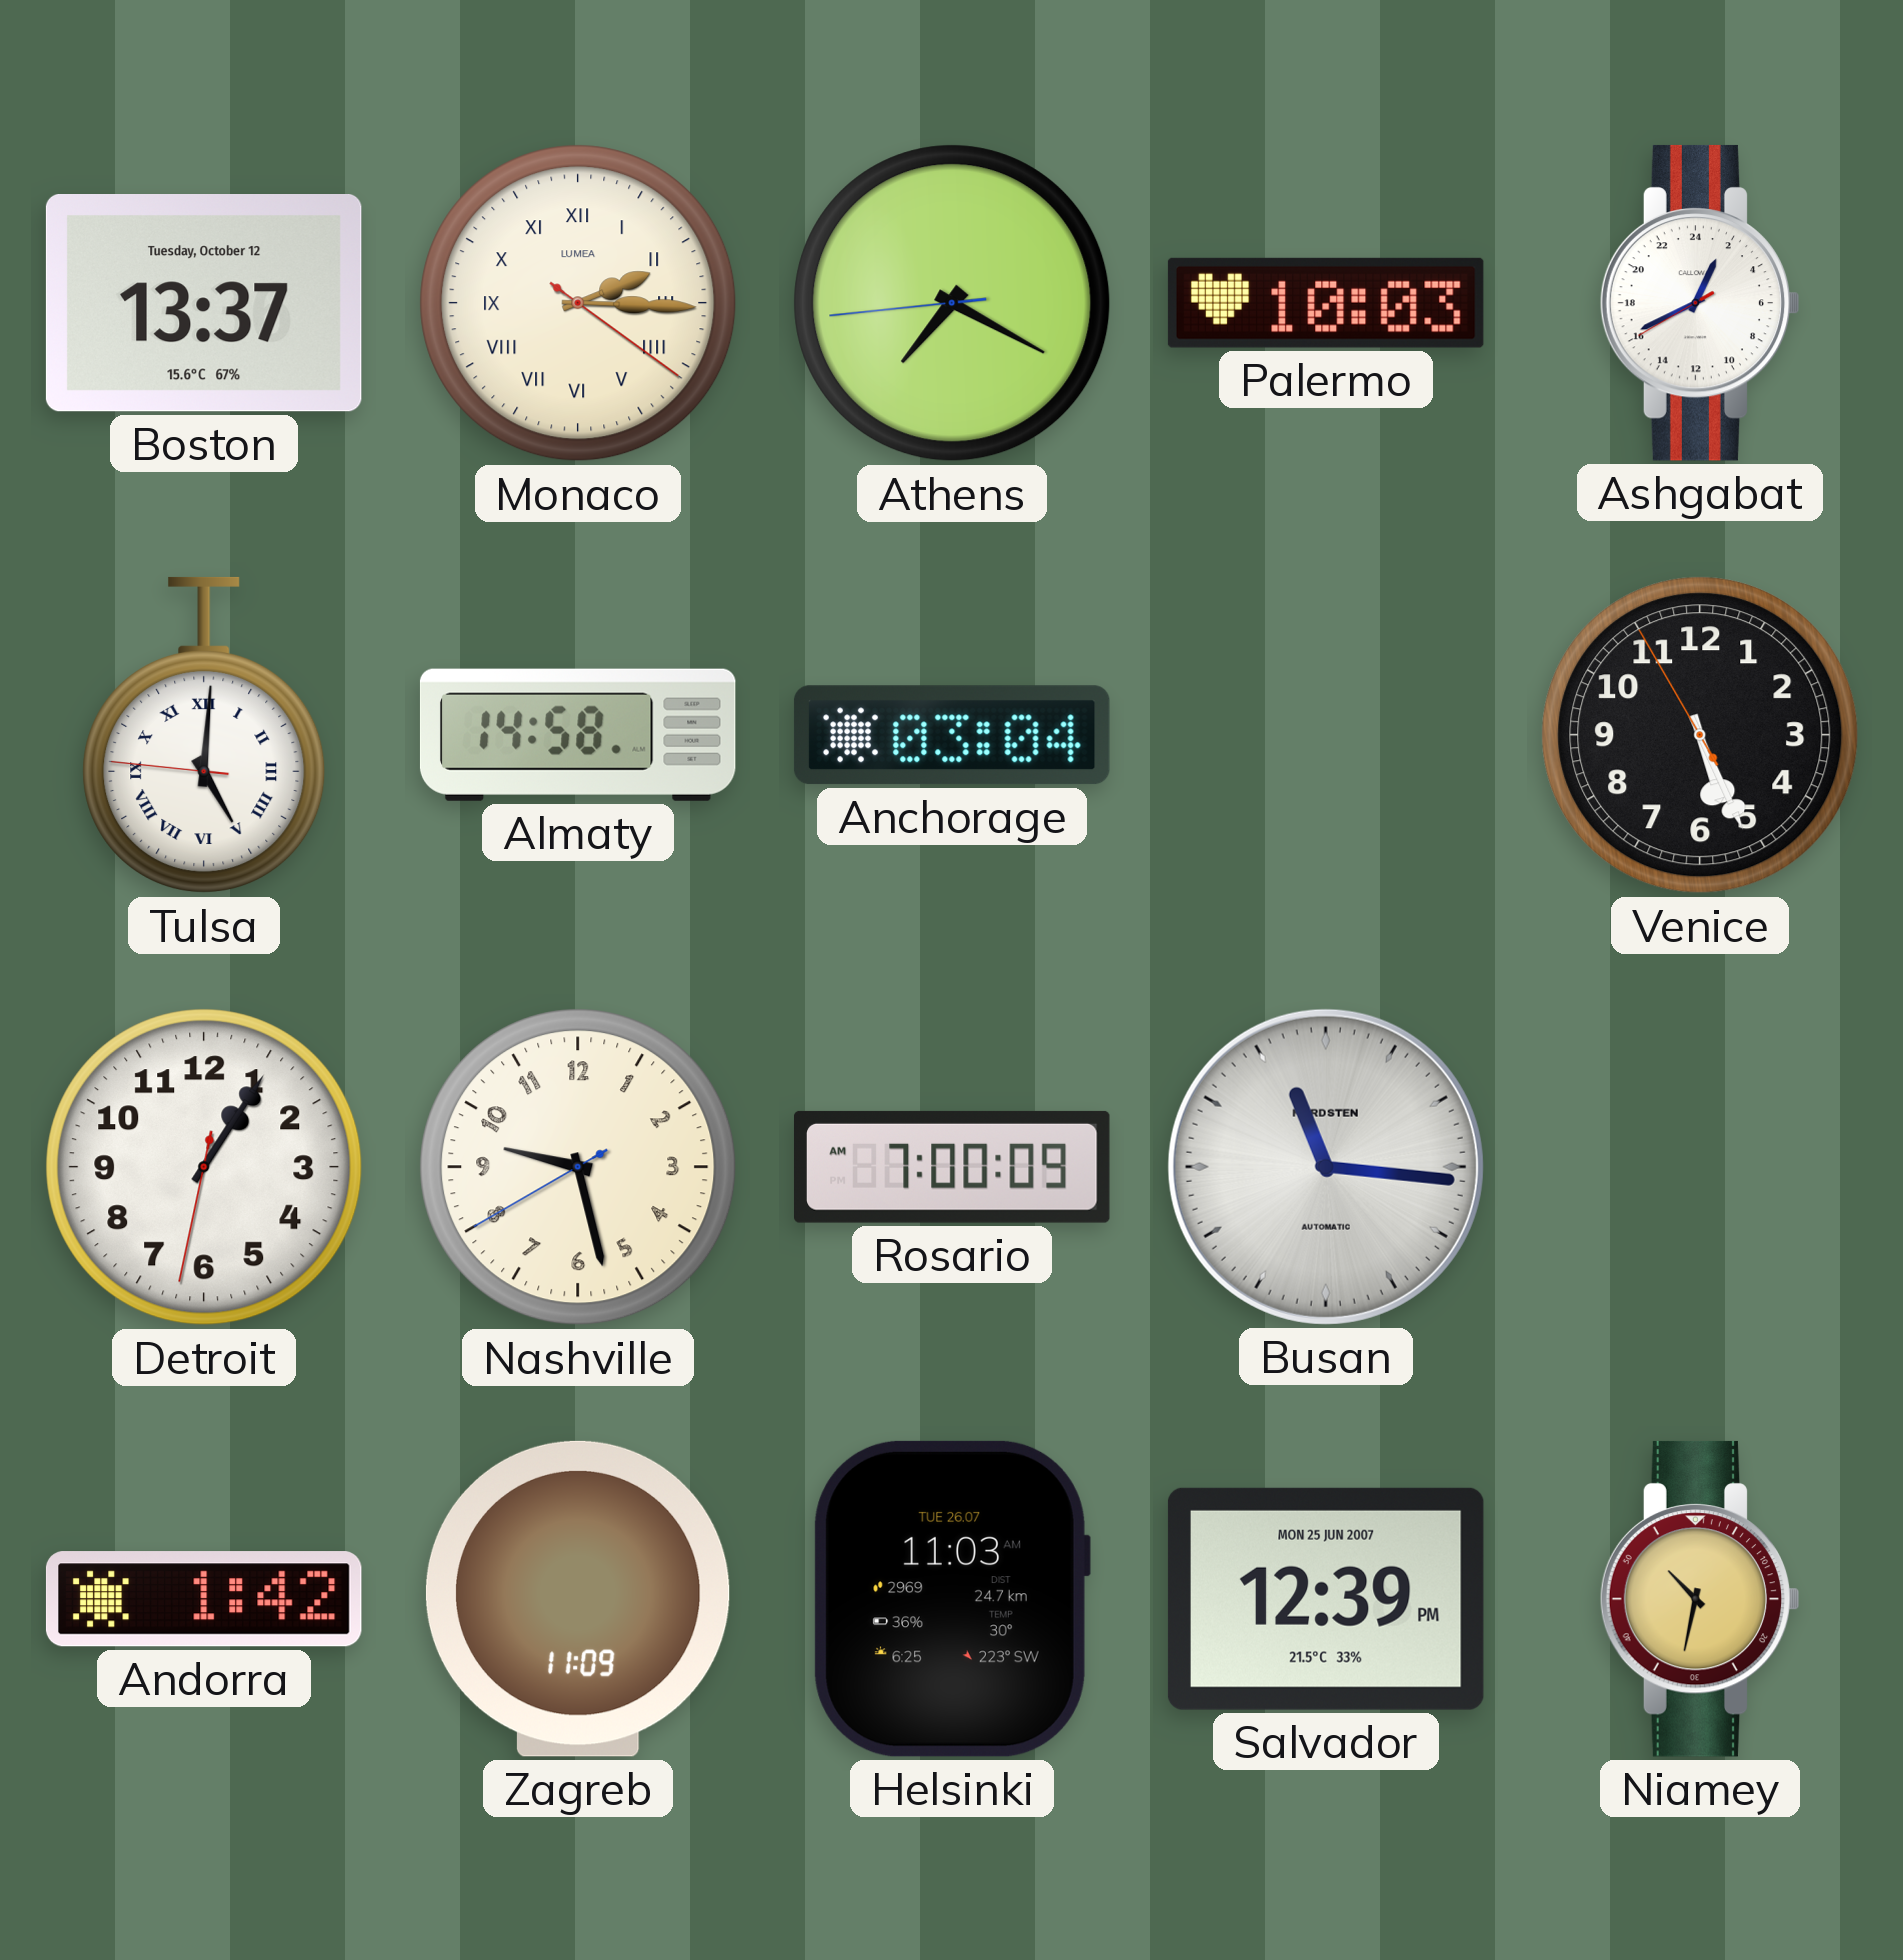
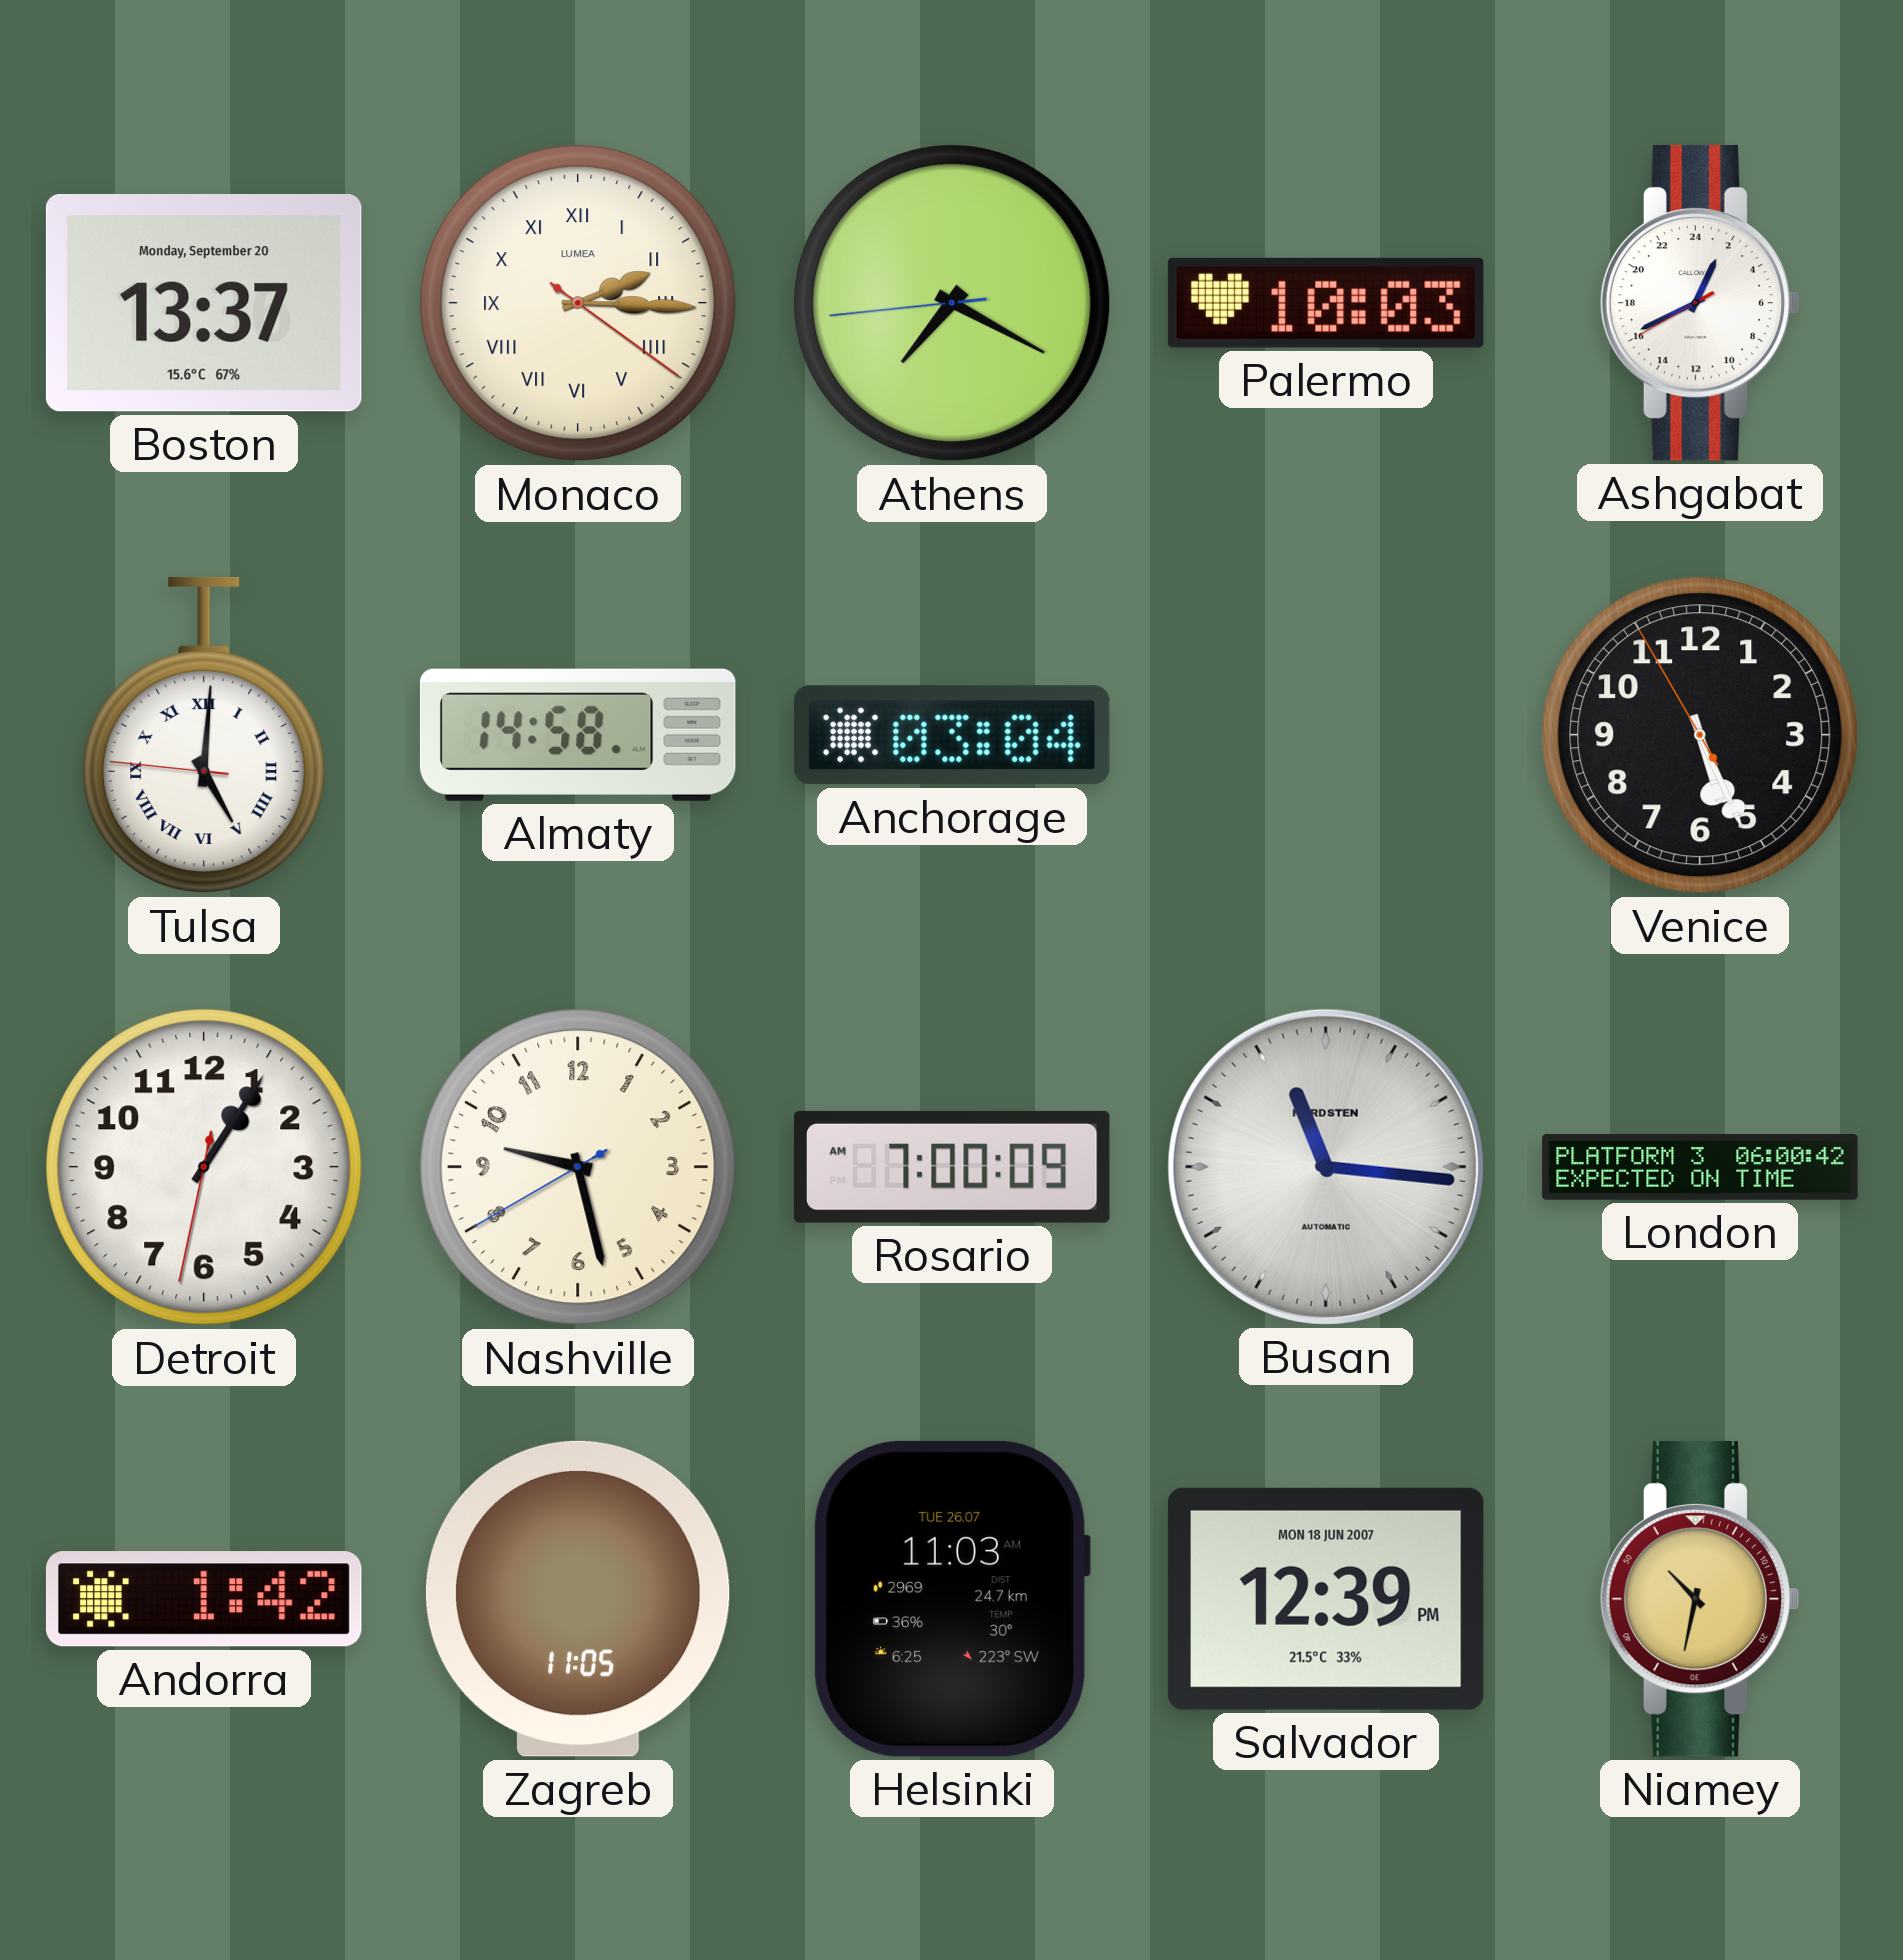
Boston date: Tuesday, October 12 -> Monday, September 20
London: none -> 06:00
Zagreb: 11:09 -> 11:05
Salvador date: MON 25 JUN 2007 -> MON 18 JUN 2007
